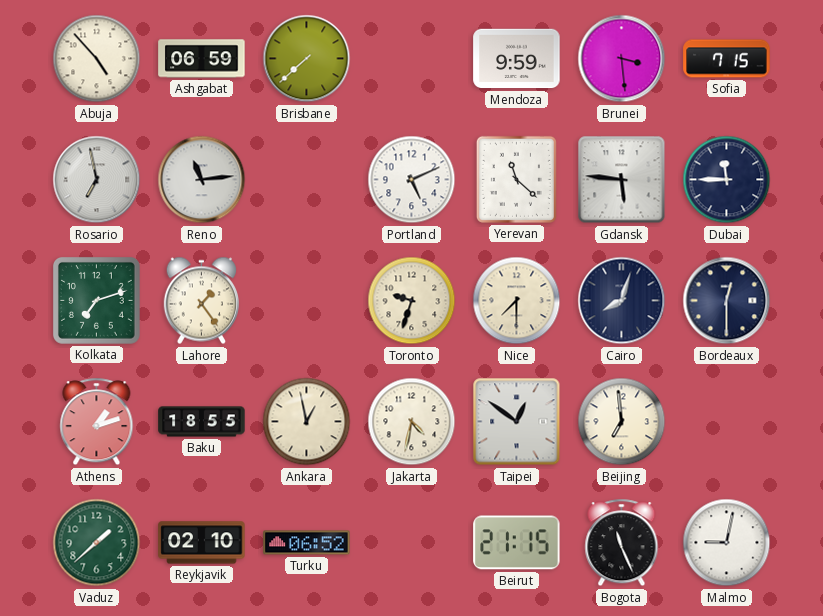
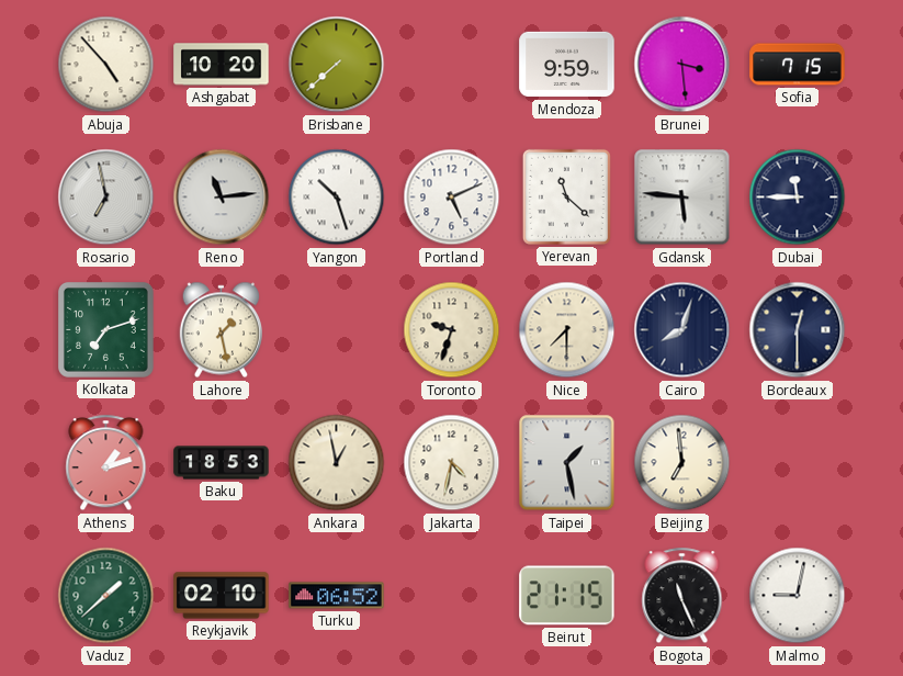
Ashgabat: 06:59 -> 10:20
Yangon: none -> 10:27
Lahore: 1:24 -> 1:28
Baku: 18:55 -> 18:53
Taipei: 12:51 -> 1:28
